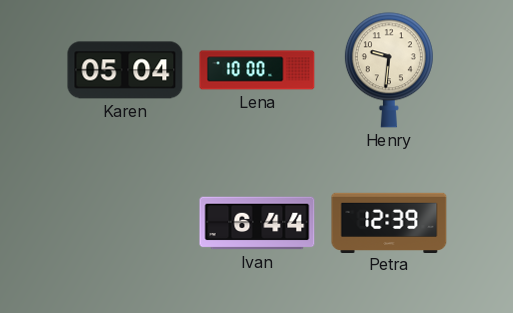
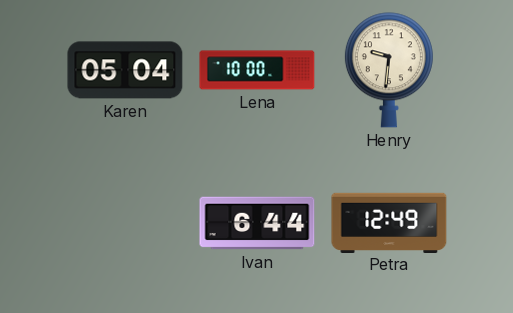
Petra: 12:39 -> 12:49
